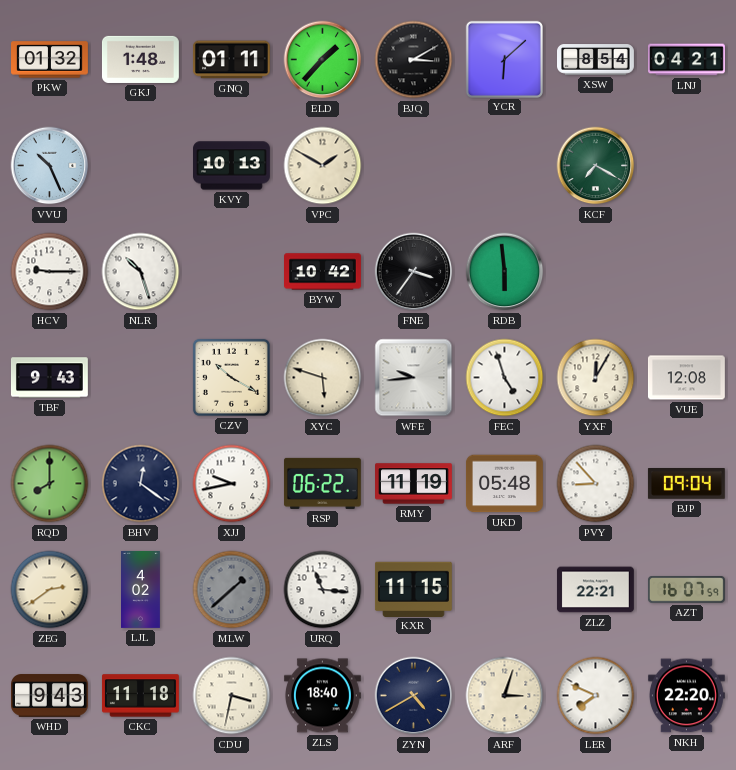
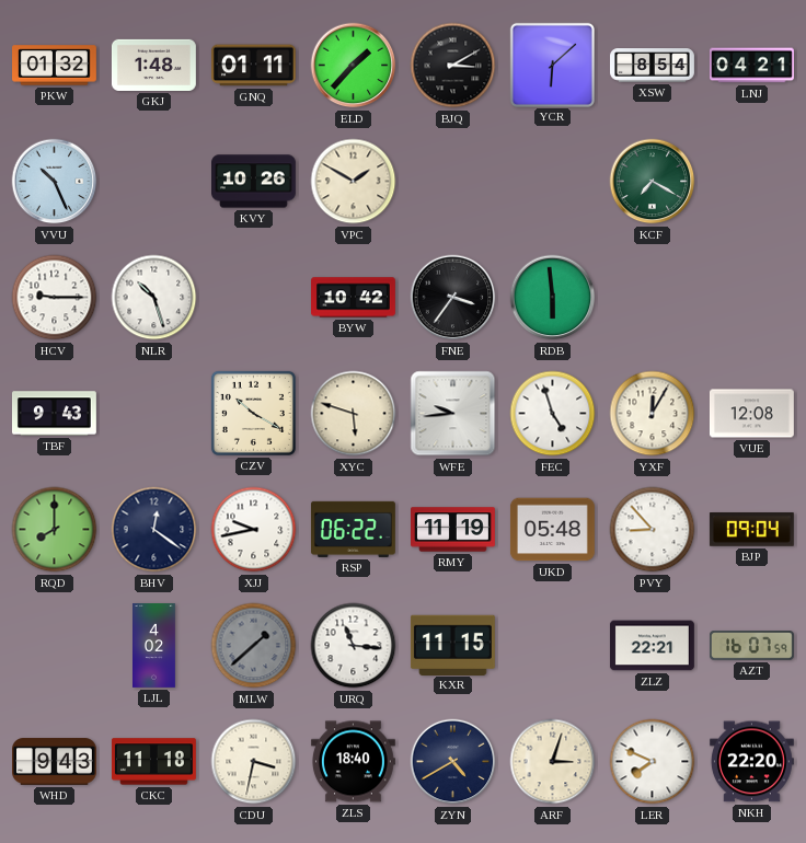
KVY: 10:13 -> 10:26
ZEG: 2:39 -> none
